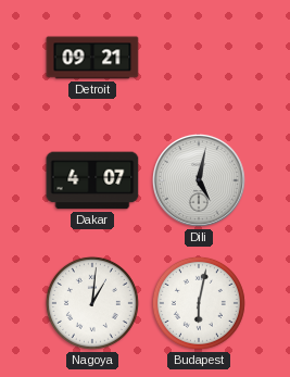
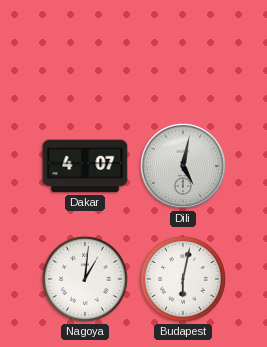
Detroit: 09:21 -> none
